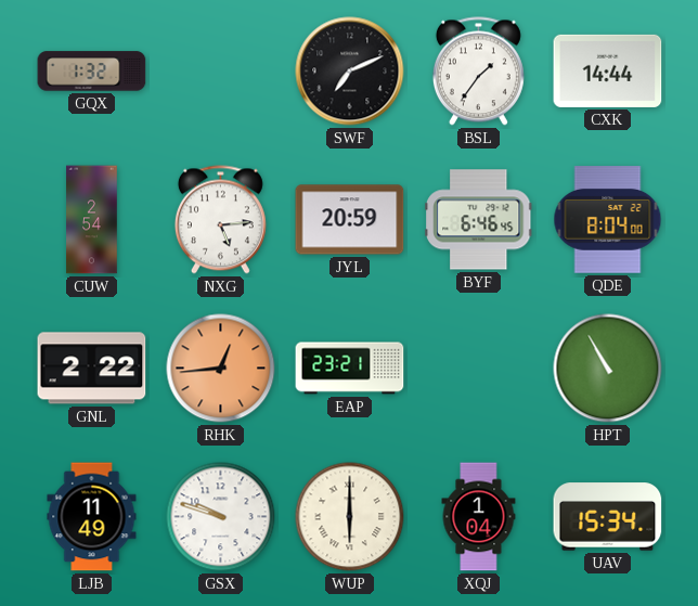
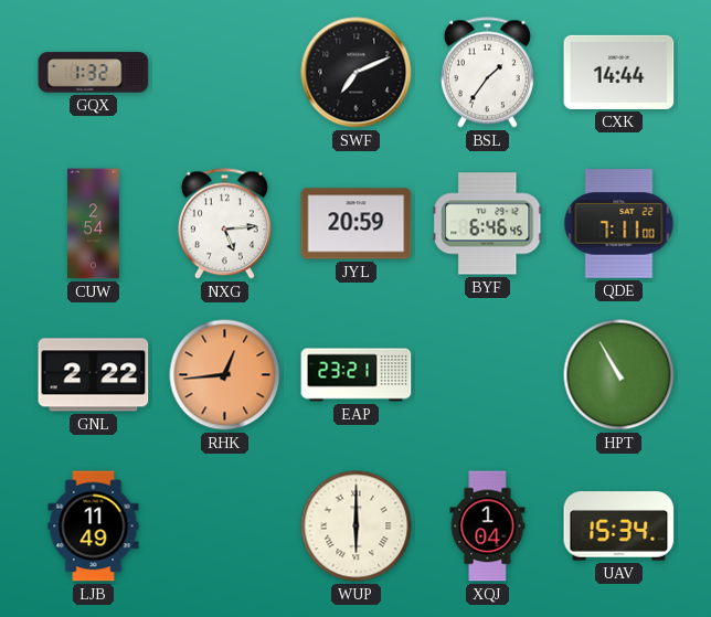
QDE: 8:04 -> 7:11
GSX: 9:48 -> none
